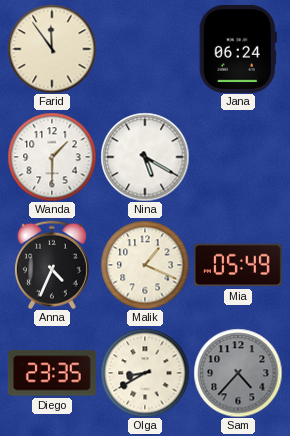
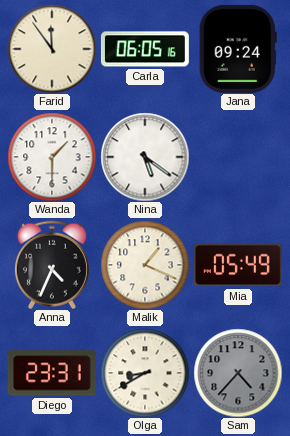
Carla: none -> 06:05
Jana: 06:24 -> 09:24
Nina: 5:20 -> 5:21
Diego: 23:35 -> 23:31
